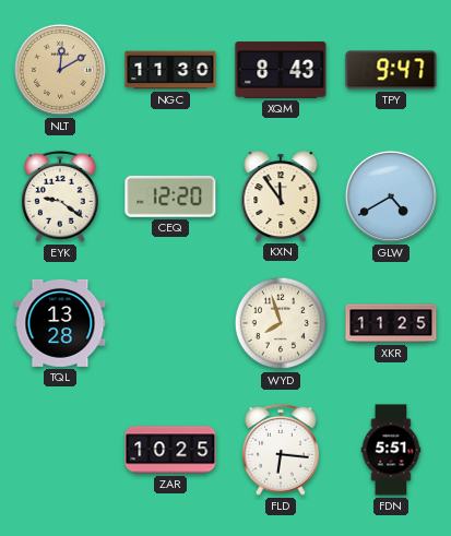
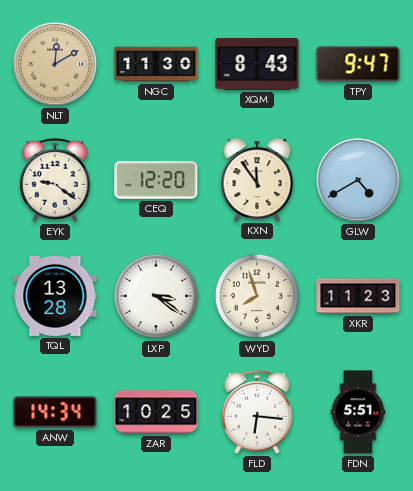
LXP: none -> 3:21
XKR: 11:25 -> 11:23
ANW: none -> 14:34
